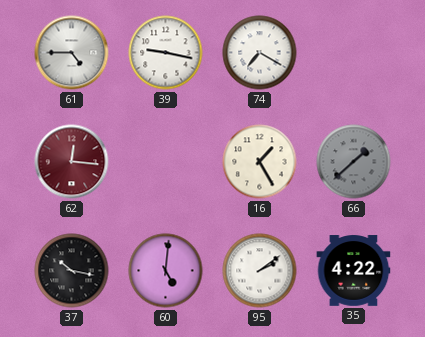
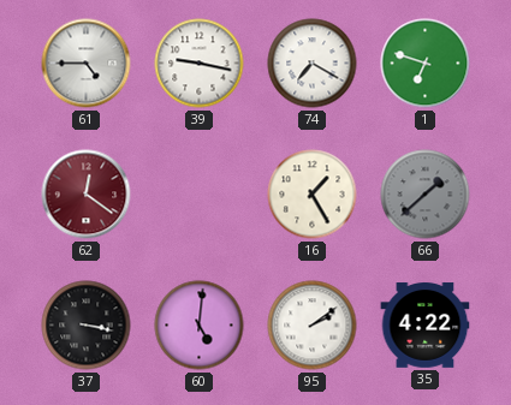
1: none -> 6:48
62: 12:16 -> 12:21
37: 10:17 -> 3:17
